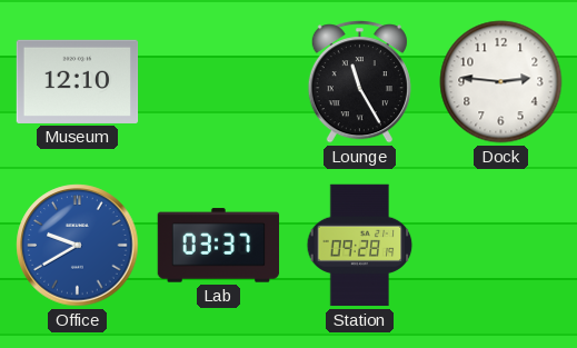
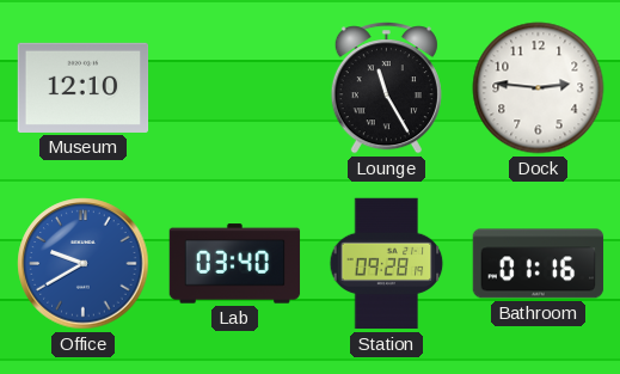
Lab: 03:37 -> 03:40
Bathroom: none -> 01:16
